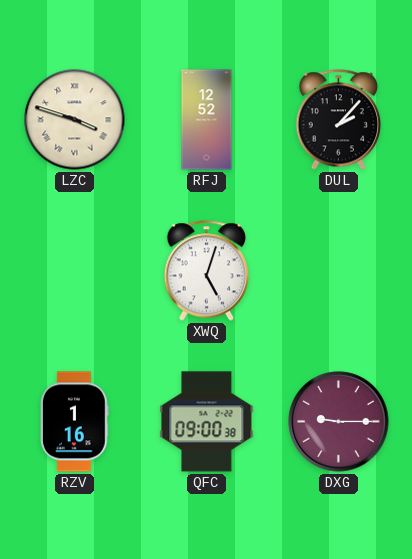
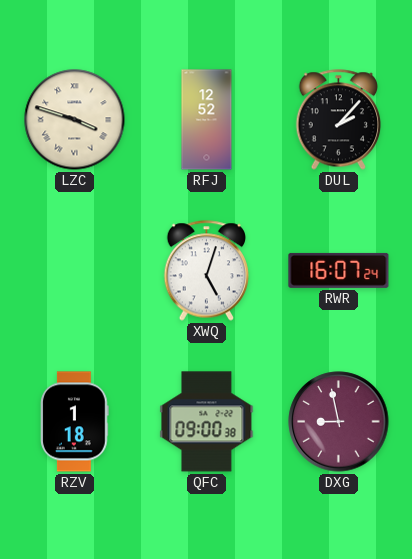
RWR: none -> 16:07
RZV: 1:16 -> 1:18
DXG: 9:15 -> 8:58
